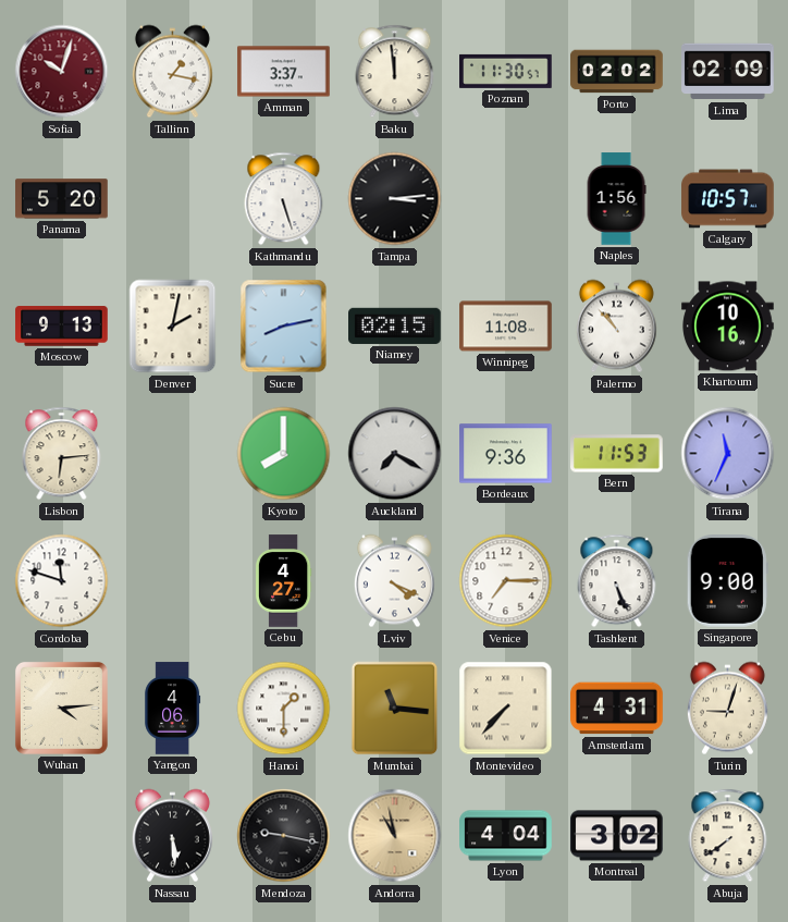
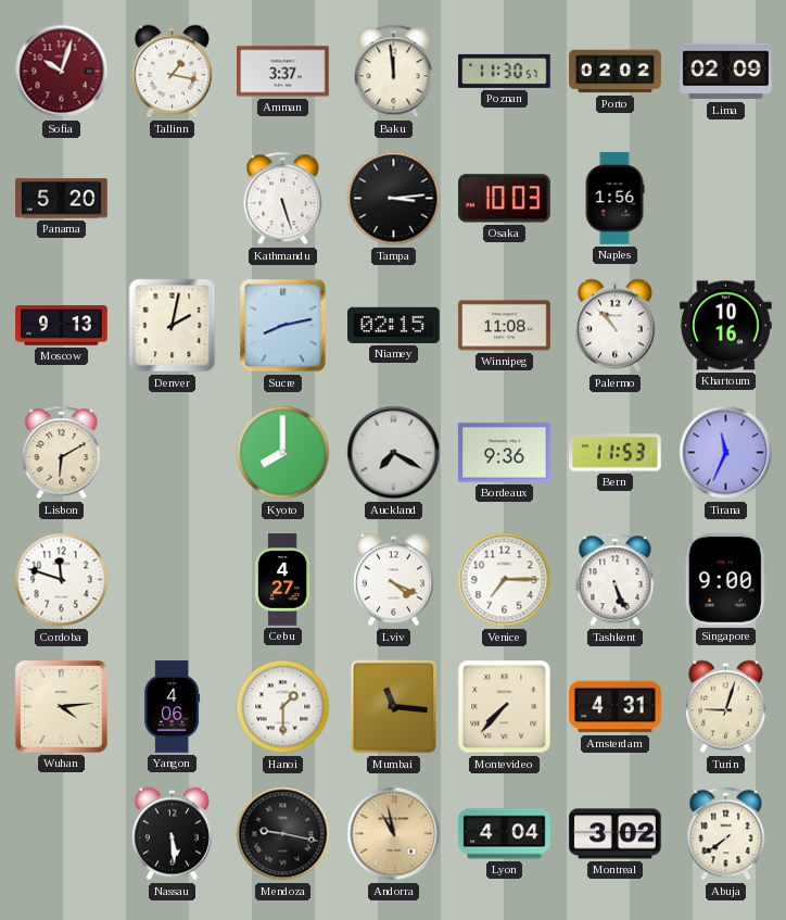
Osaka: none -> 10:03
Calgary: 10:57 -> none
Lisbon: 6:14 -> 6:10
